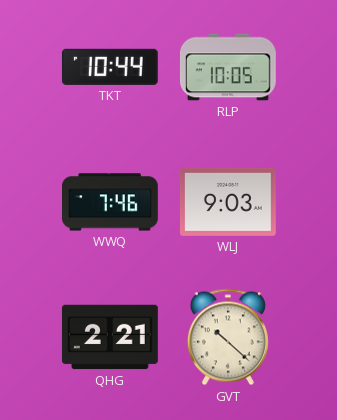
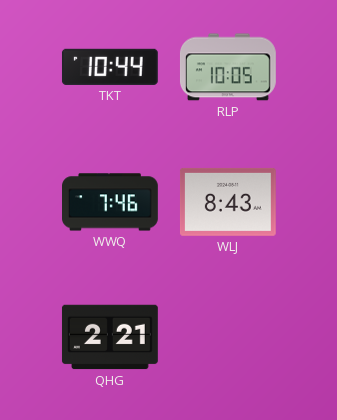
WLJ: 9:03 -> 8:43
GVT: 10:22 -> none
